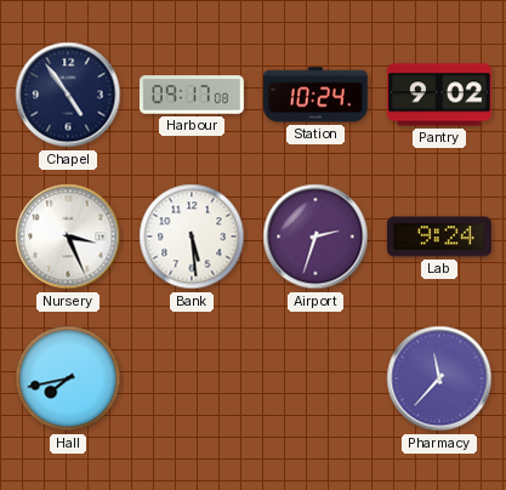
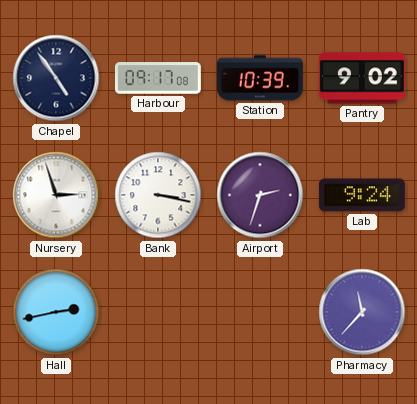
Station: 10:24 -> 10:39
Nursery: 3:26 -> 2:57
Bank: 5:29 -> 3:17
Hall: 7:43 -> 2:43
